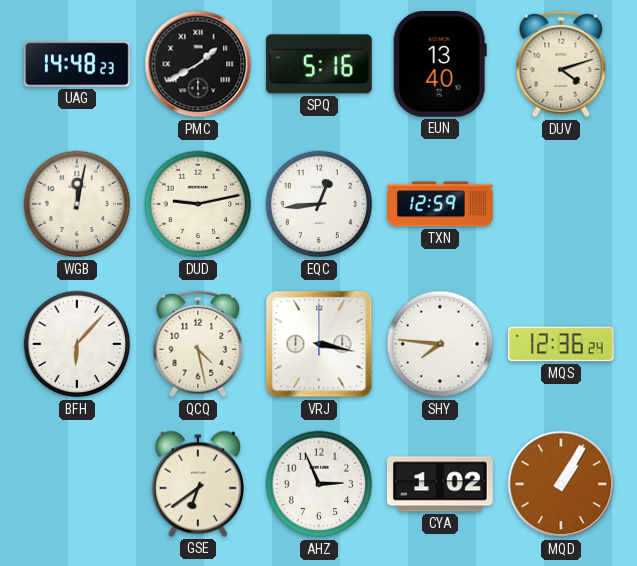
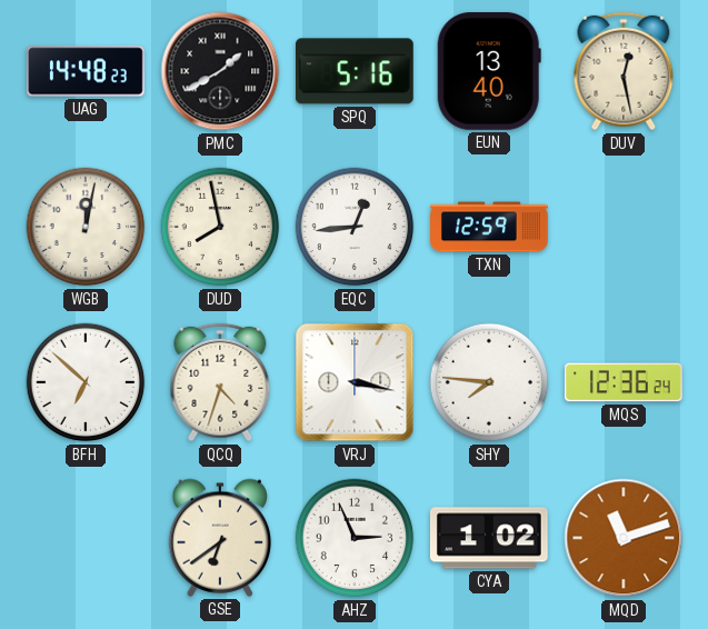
DUV: 4:12 -> 12:28
DUD: 9:13 -> 7:58
BFH: 6:07 -> 6:52
QCQ: 4:28 -> 4:33
MQD: 1:05 -> 11:12
